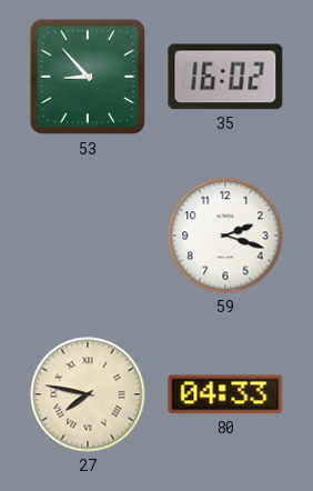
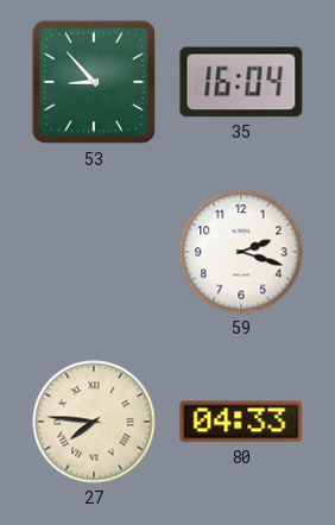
35: 16:02 -> 16:04
27: 7:47 -> 7:46
